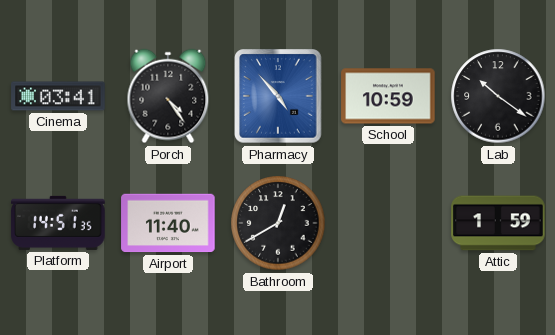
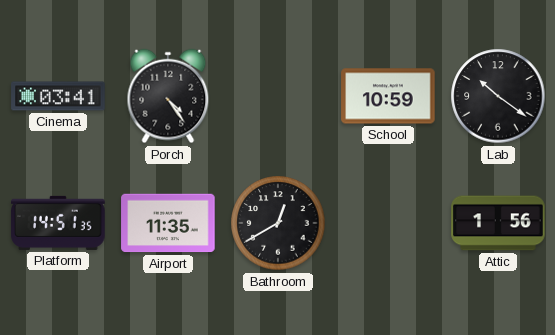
Pharmacy: 4:53 -> none
Airport: 11:40 -> 11:35
Attic: 1:59 -> 1:56
